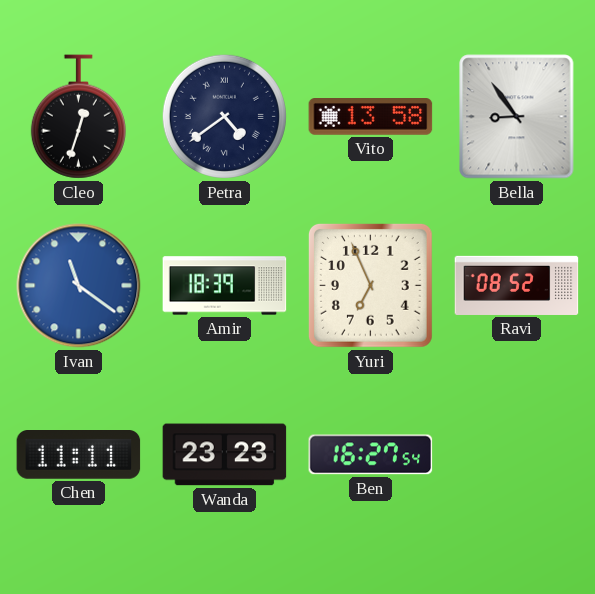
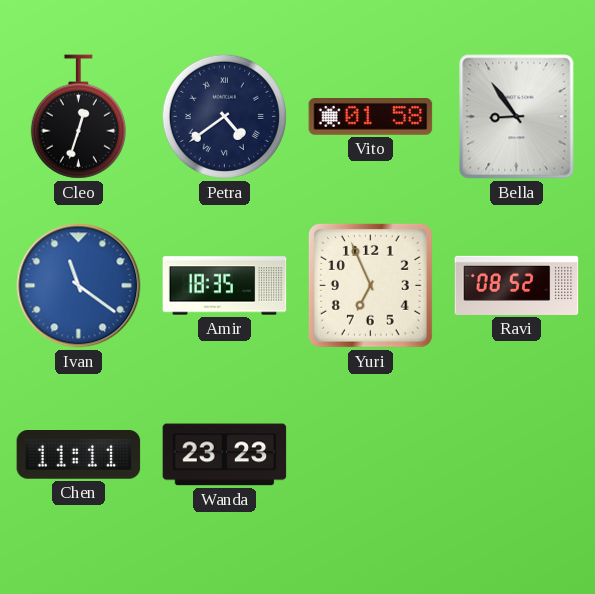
Vito: 13:58 -> 01:58
Amir: 18:39 -> 18:35
Ben: 16:27 -> none
